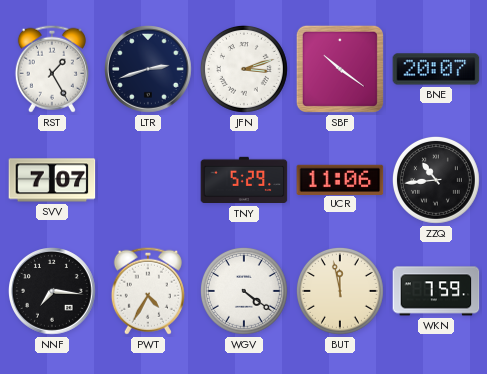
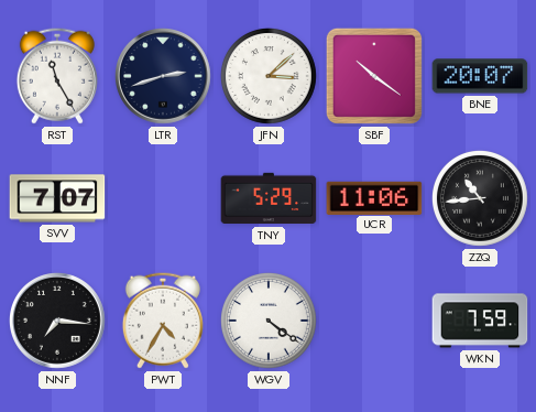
RST: 1:25 -> 11:25
JFN: 3:12 -> 3:08
BUT: 11:58 -> none
